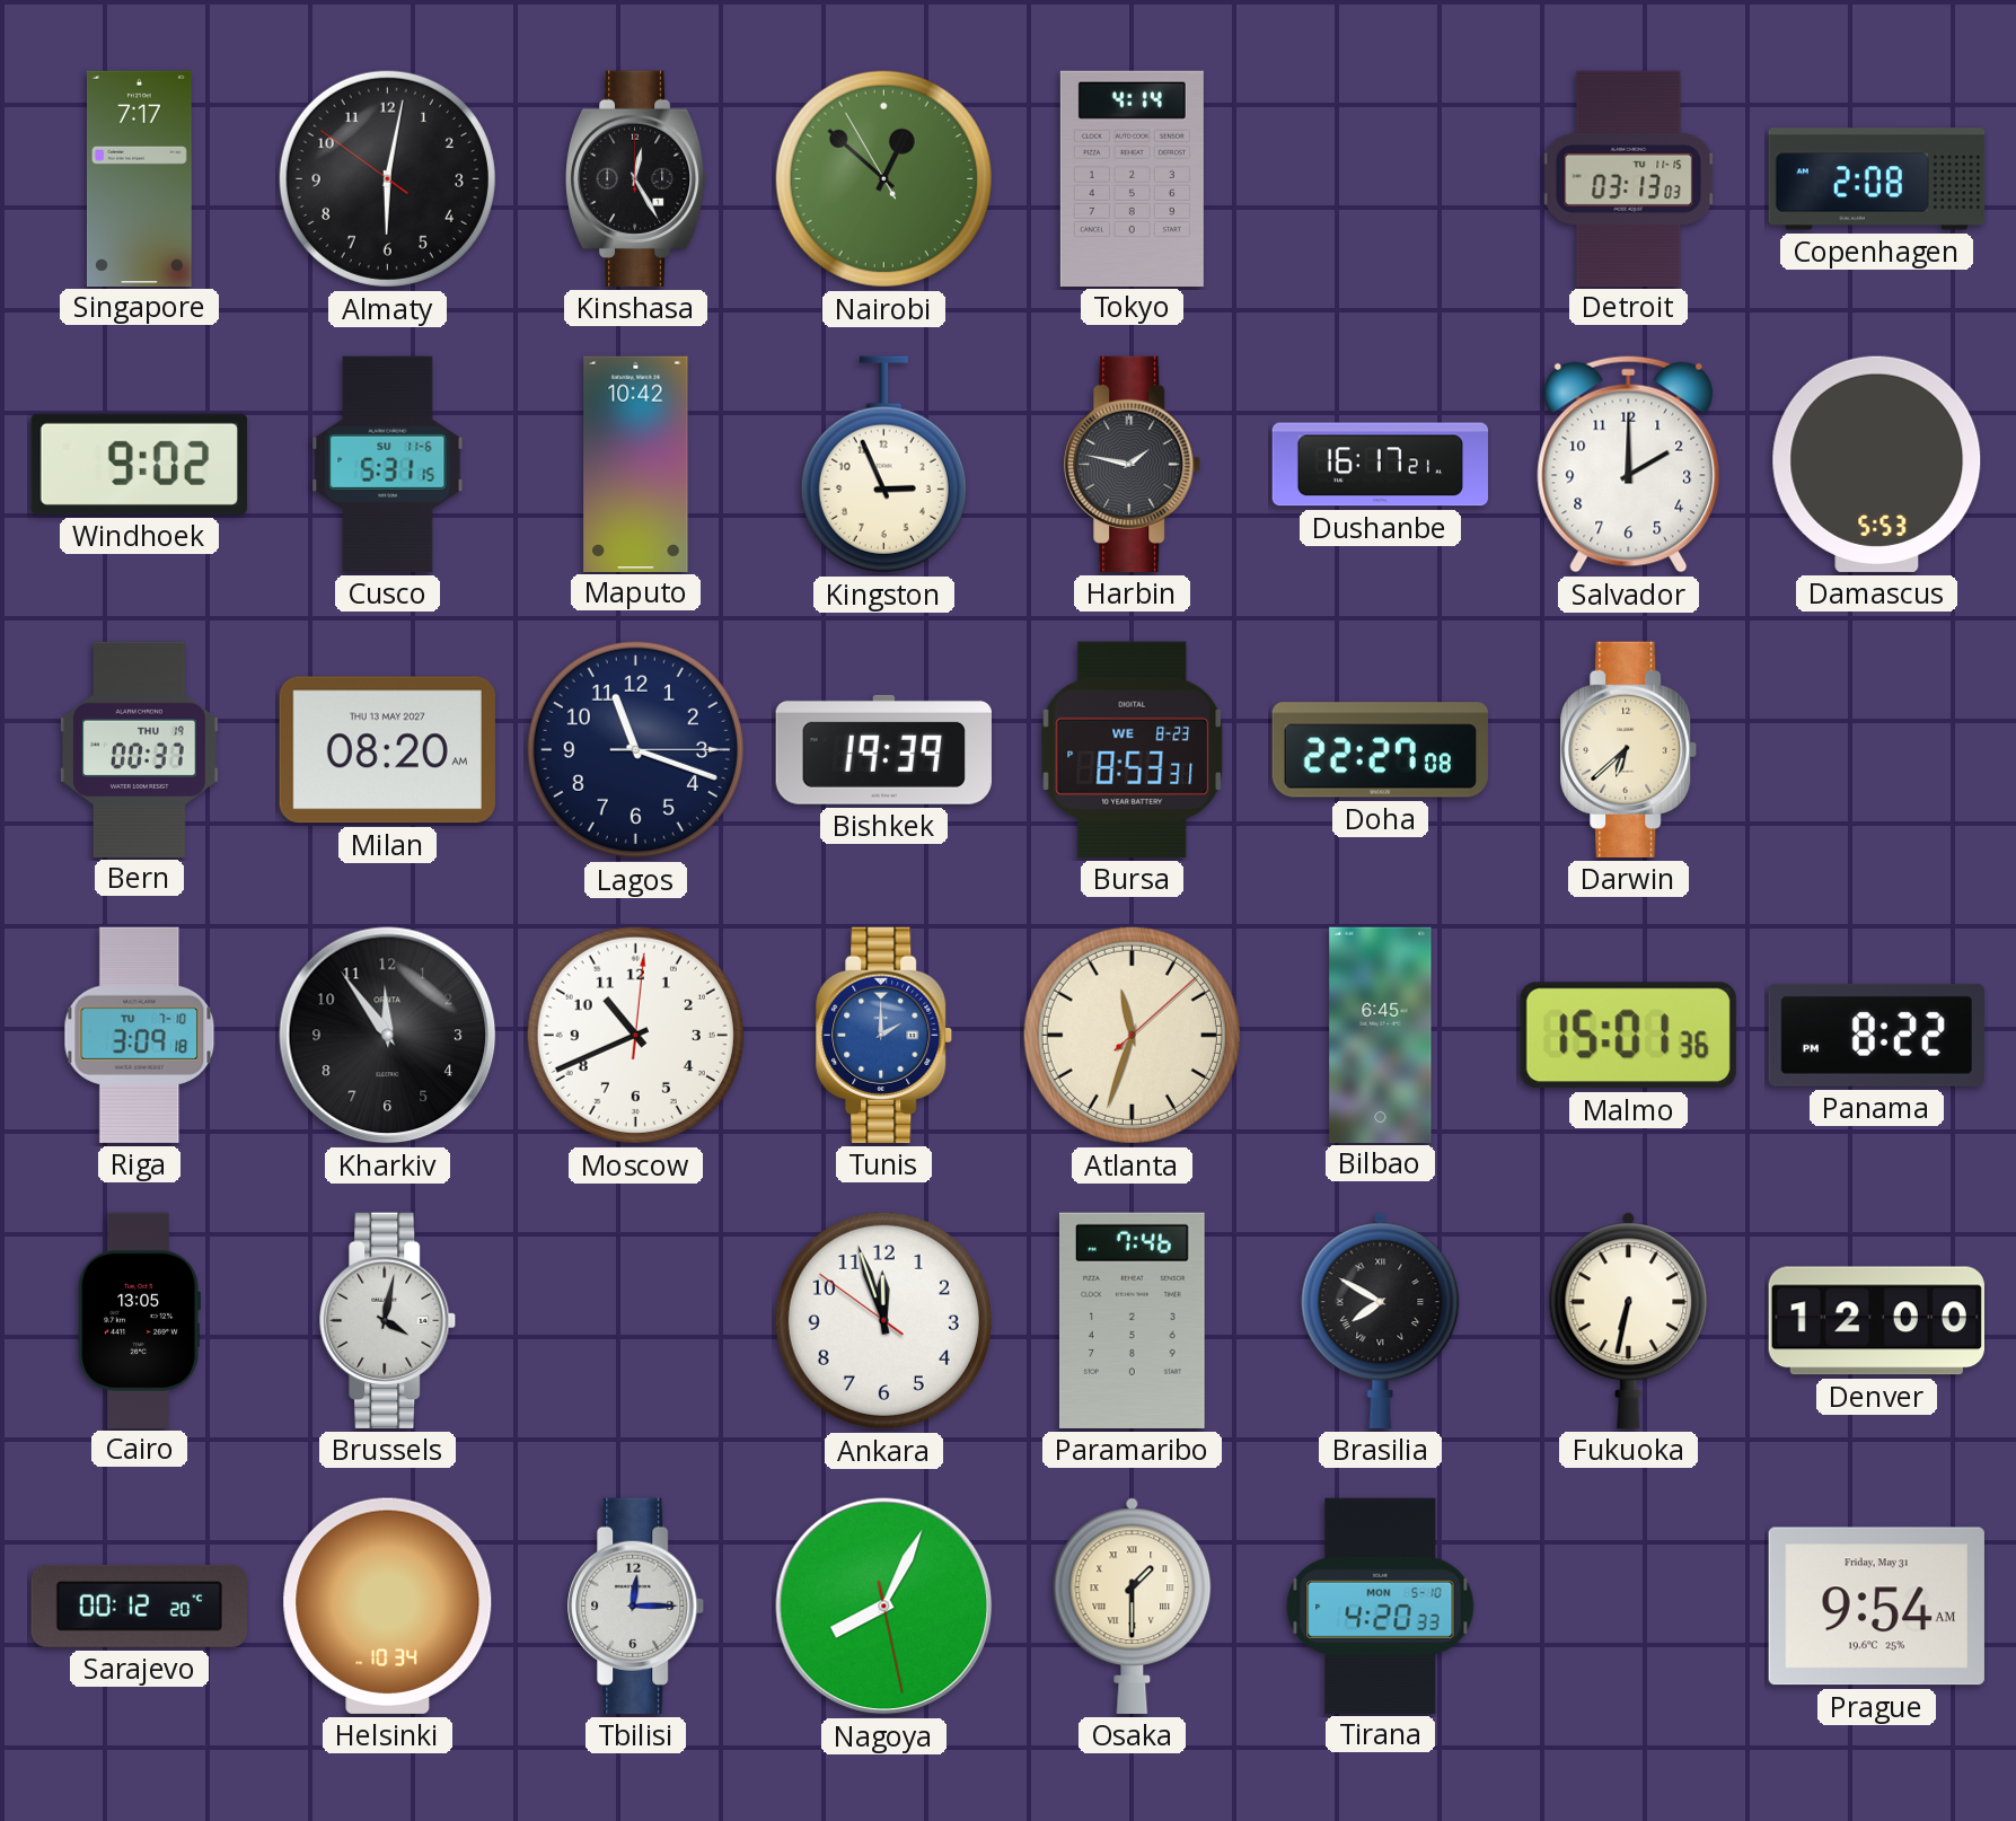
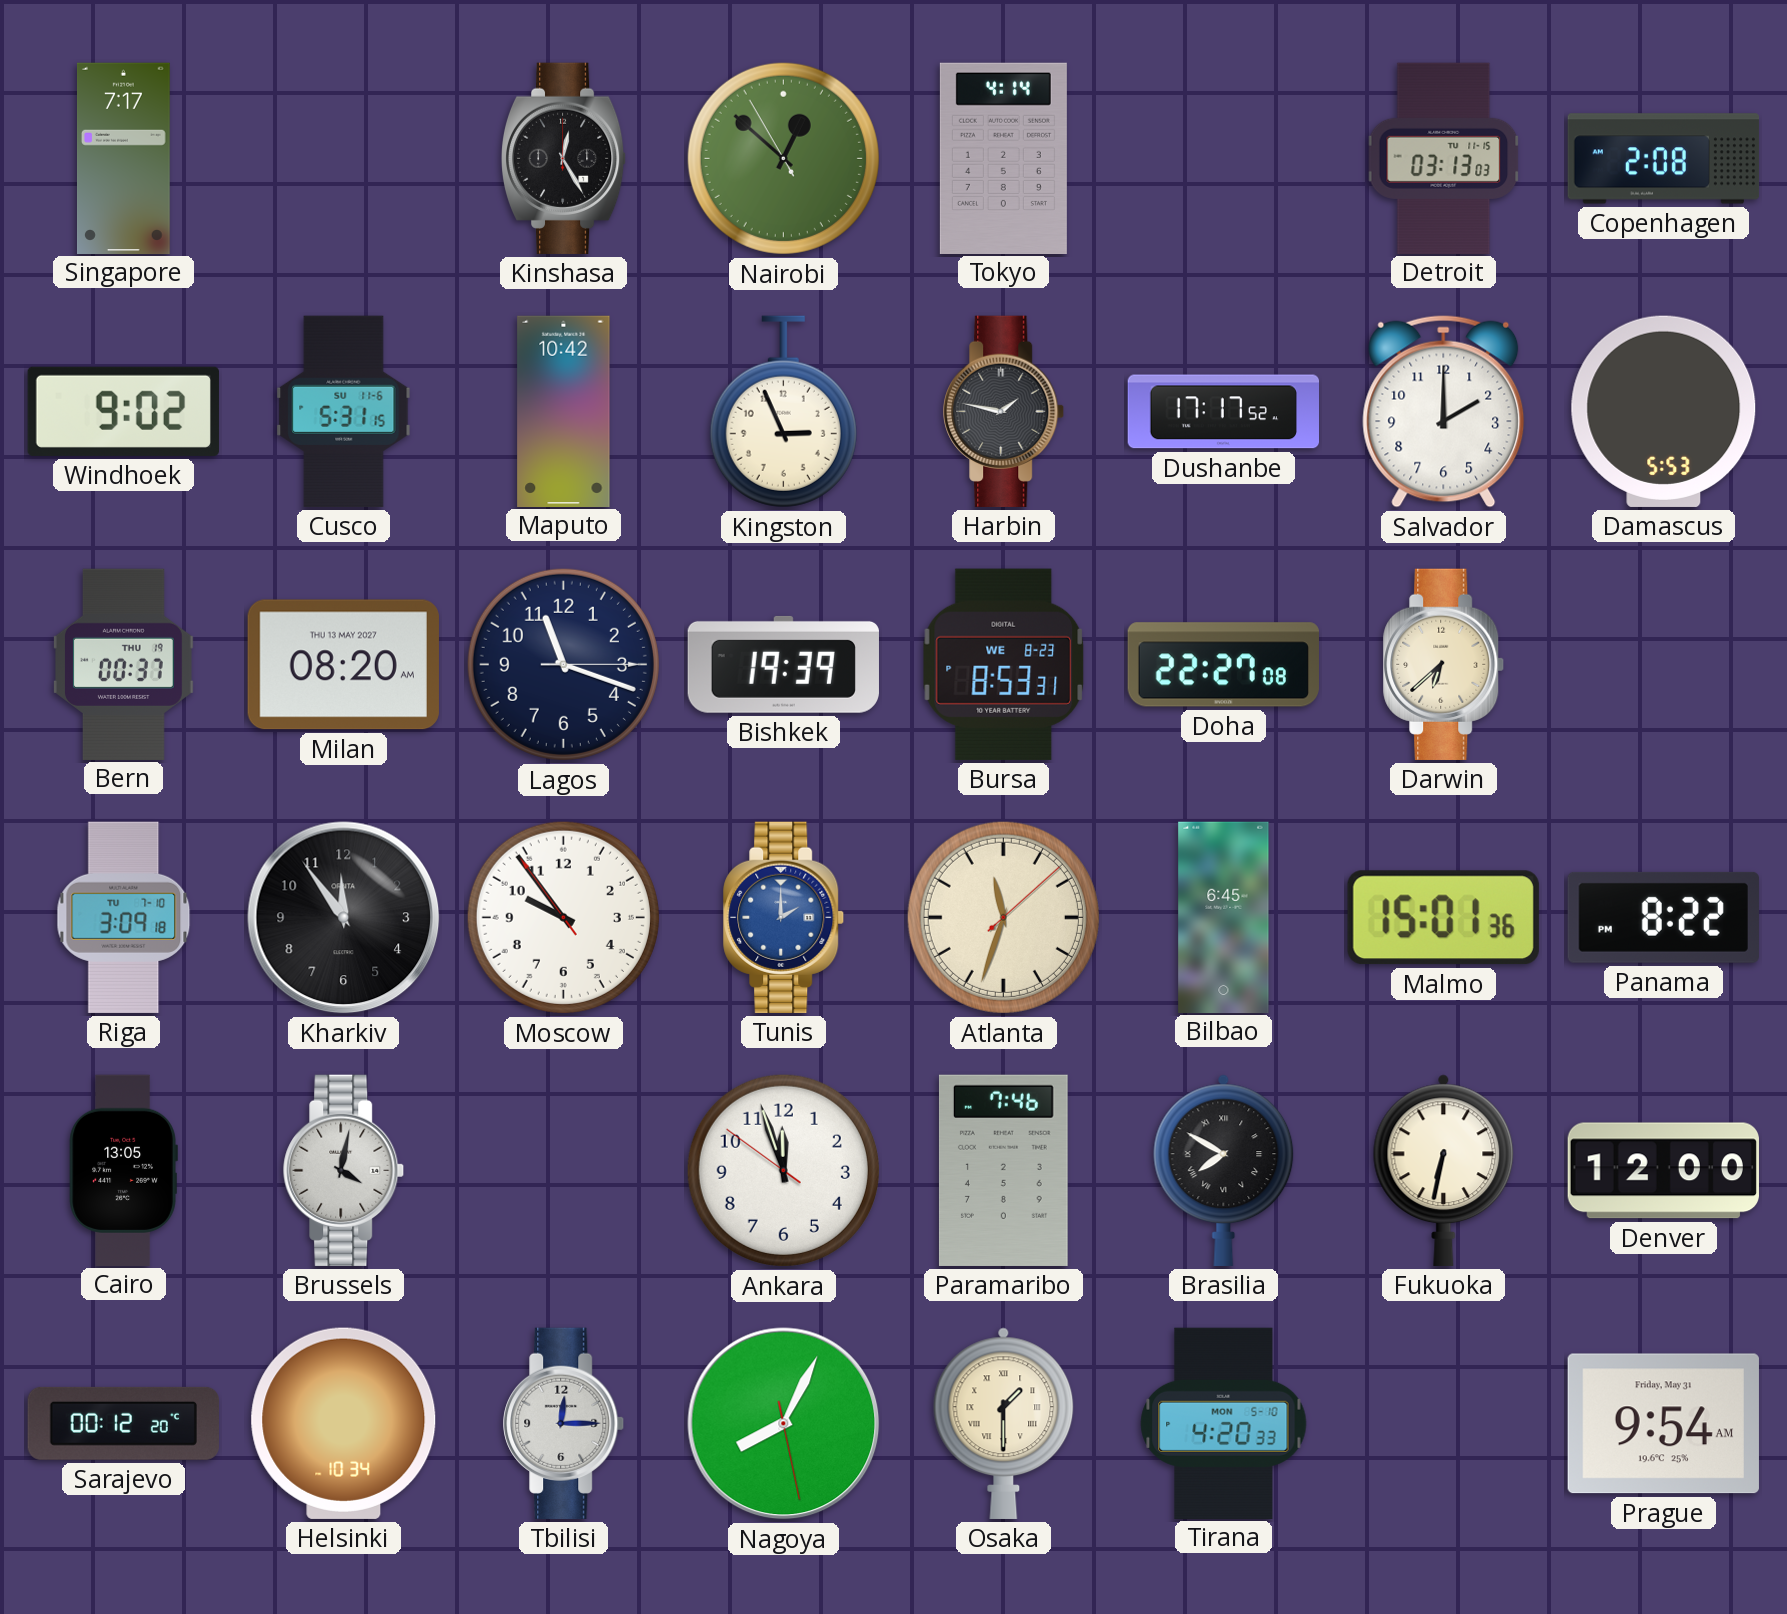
Almaty: 6:01 -> none
Dushanbe: 16:17 -> 17:17
Moscow: 10:41 -> 9:53
